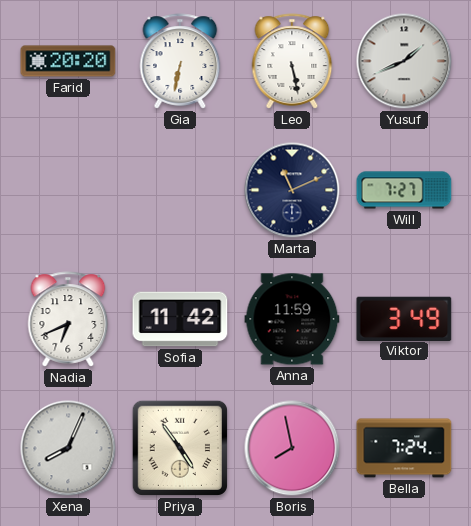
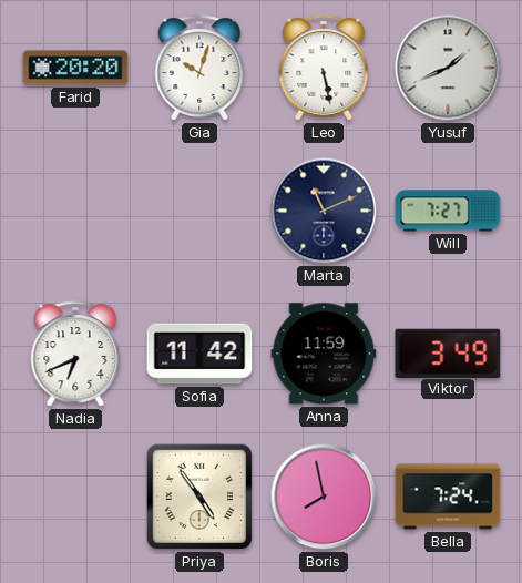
Gia: 6:32 -> 10:03
Xena: 8:04 -> none
